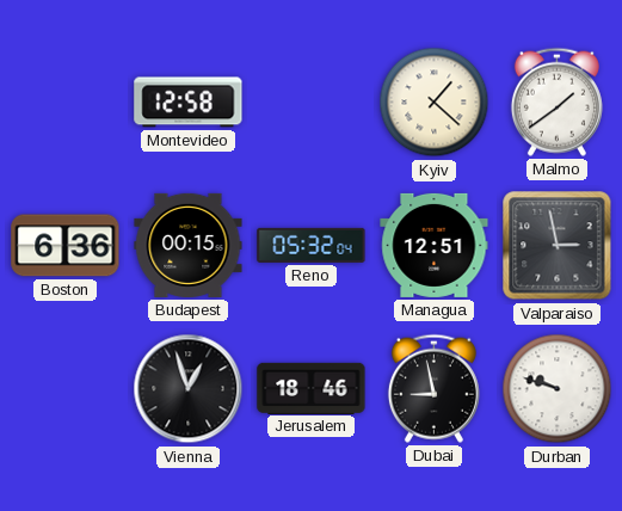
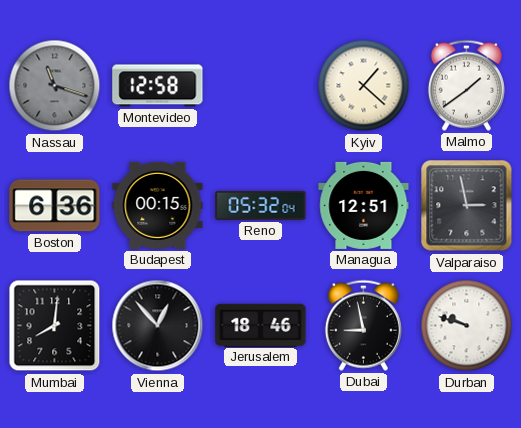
Nassau: none -> 11:18
Mumbai: none -> 8:01
Vienna: 12:57 -> 12:53
